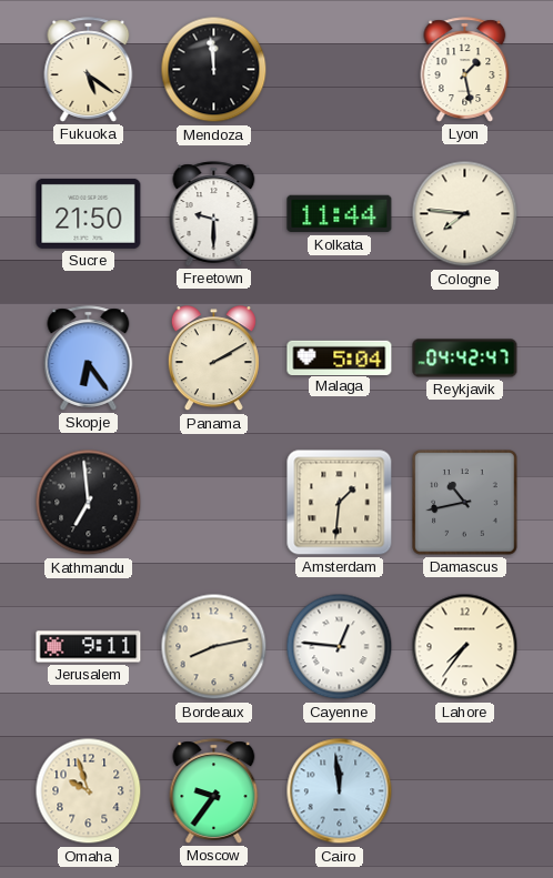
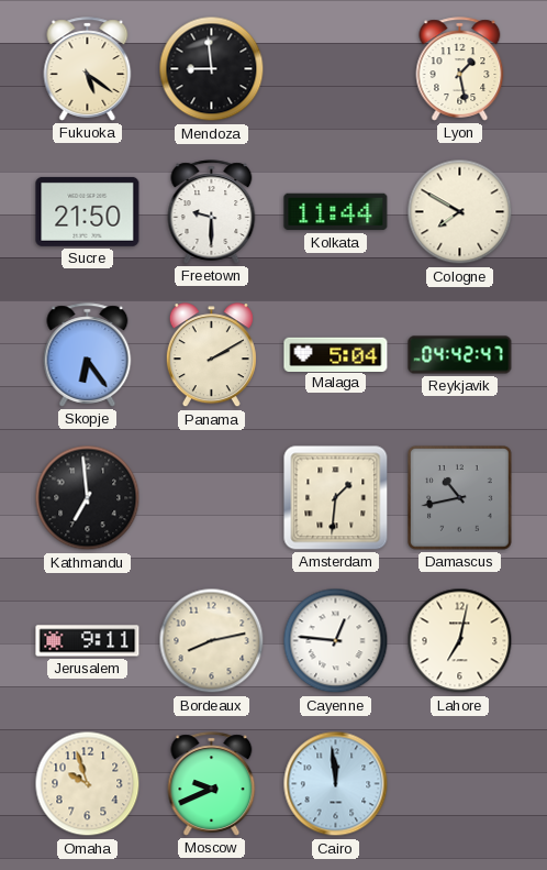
Mendoza: 11:59 -> 8:59
Cologne: 7:46 -> 7:50
Lahore: 7:36 -> 7:02
Moscow: 9:36 -> 9:41
